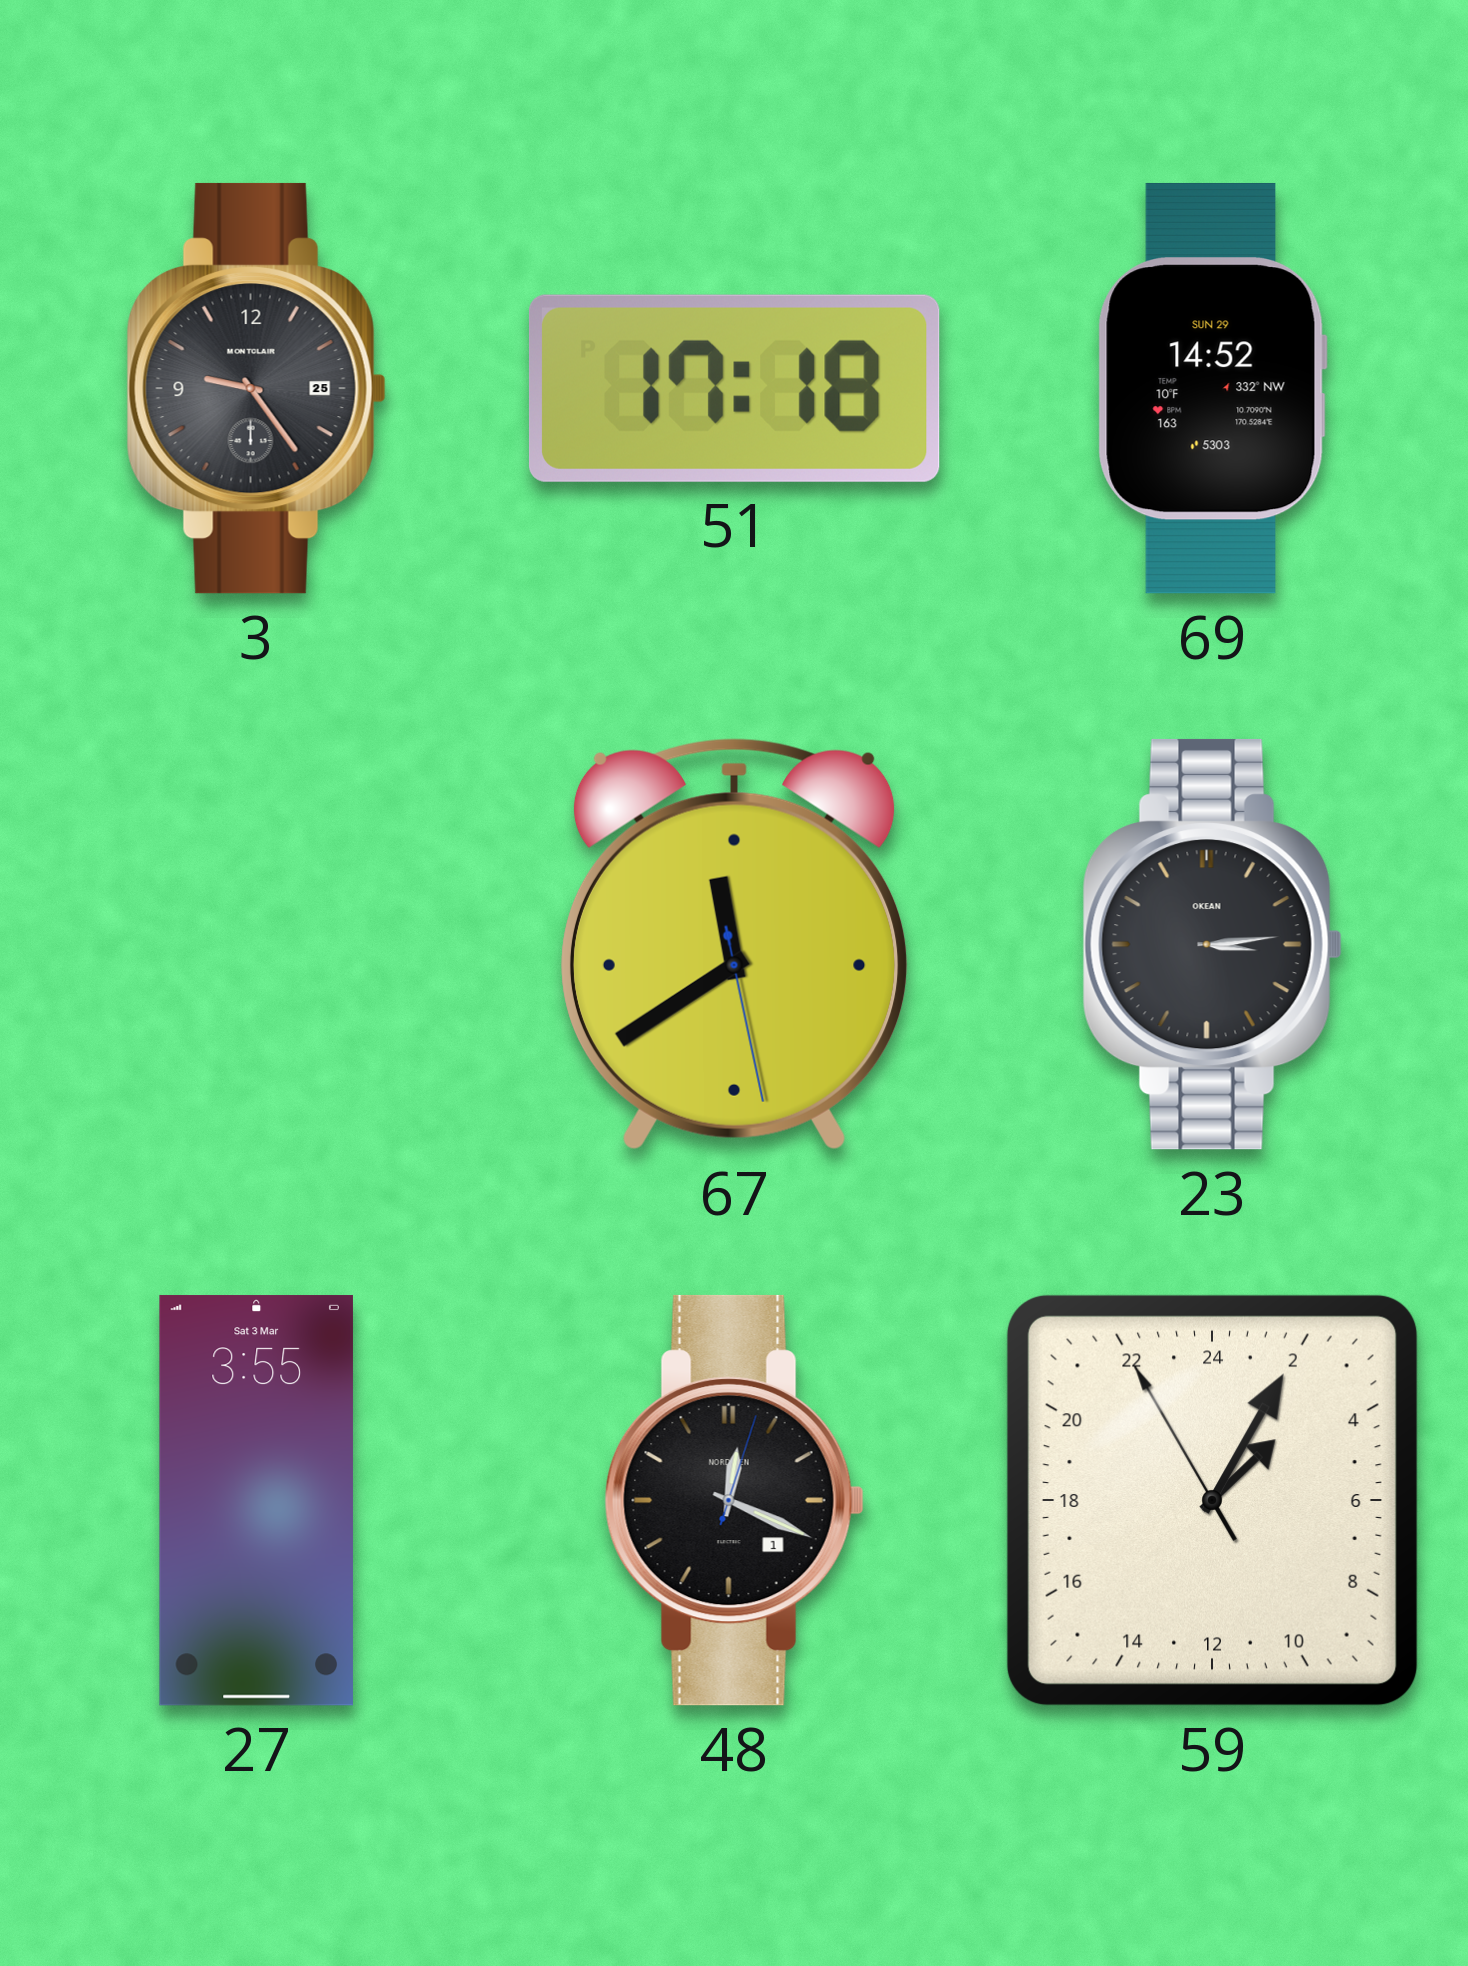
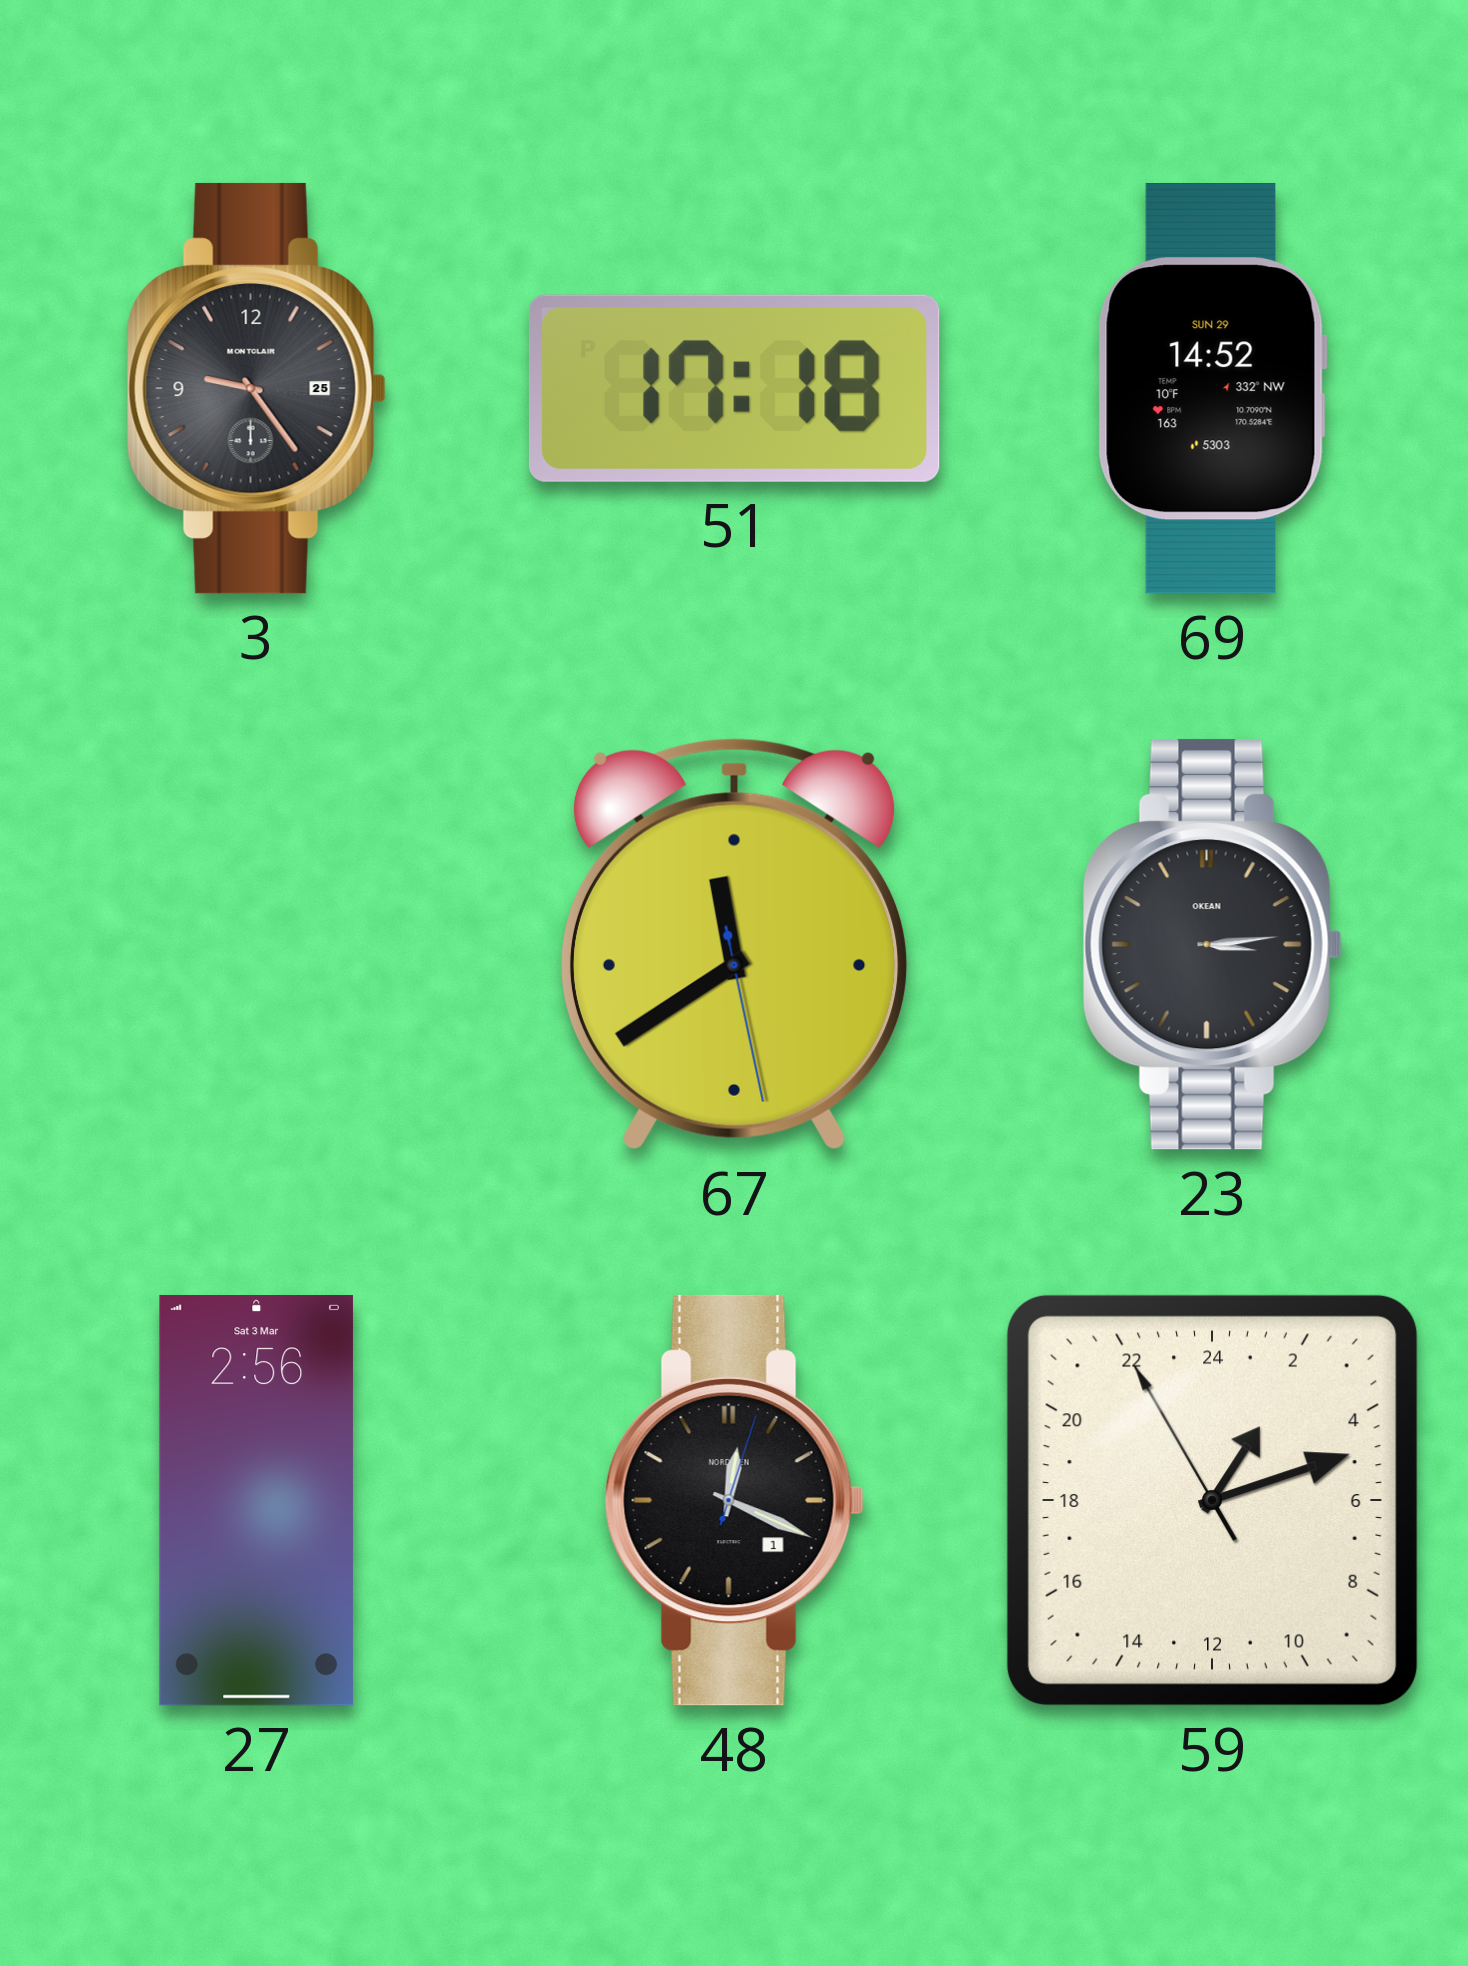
27: 3:55 -> 2:56
59: 3:04 -> 2:11
